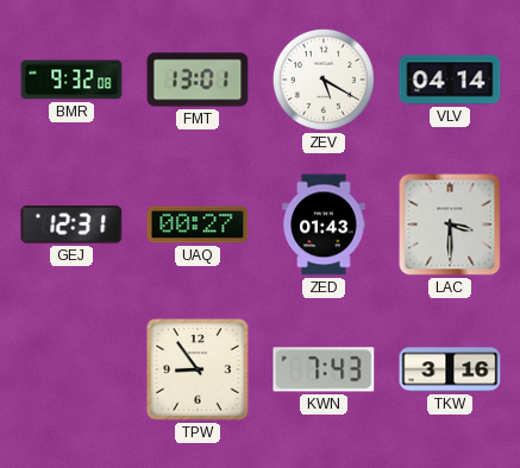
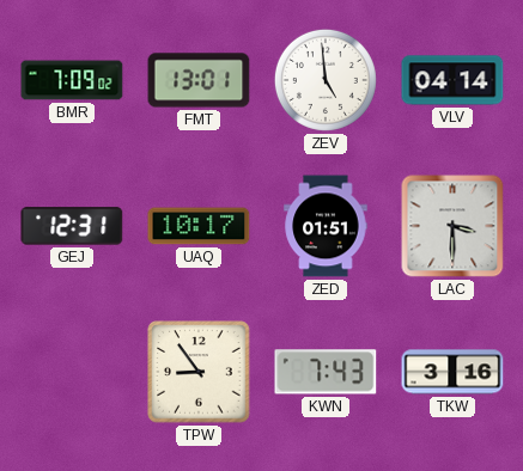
BMR: 9:32 -> 7:09
ZEV: 5:20 -> 4:59
UAQ: 00:27 -> 10:17
ZED: 01:43 -> 01:51
